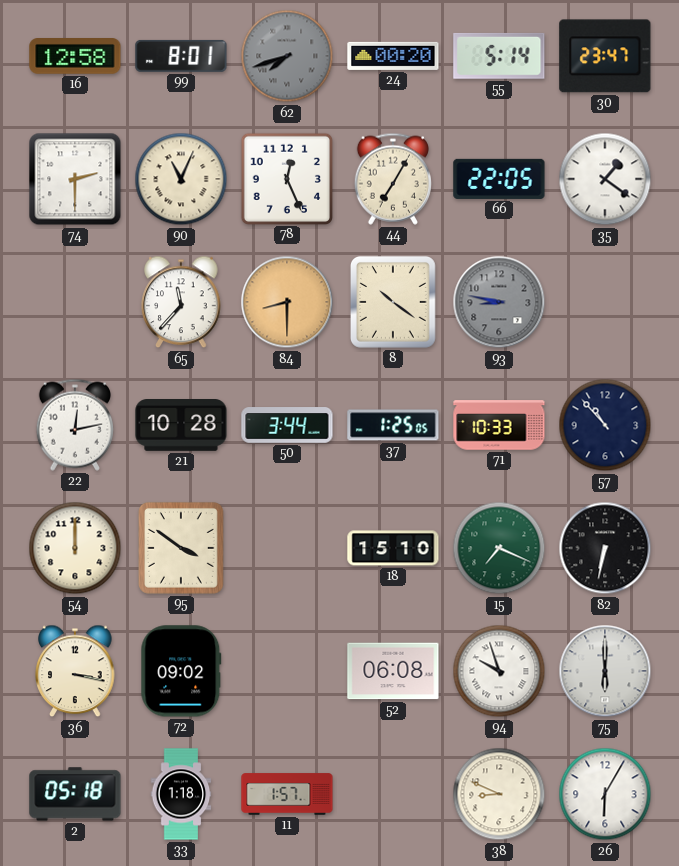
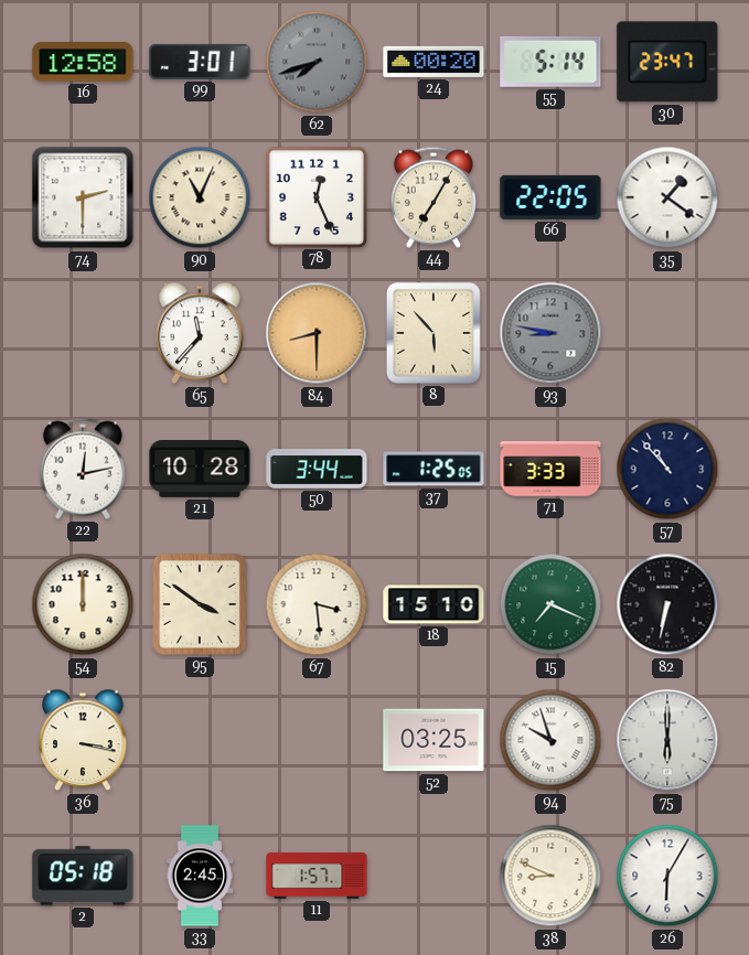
99: 8:01 -> 3:01
8: 10:21 -> 5:53
71: 10:33 -> 3:33
67: none -> 3:29
72: 09:02 -> none
52: 06:08 -> 03:25
33: 1:18 -> 2:45
